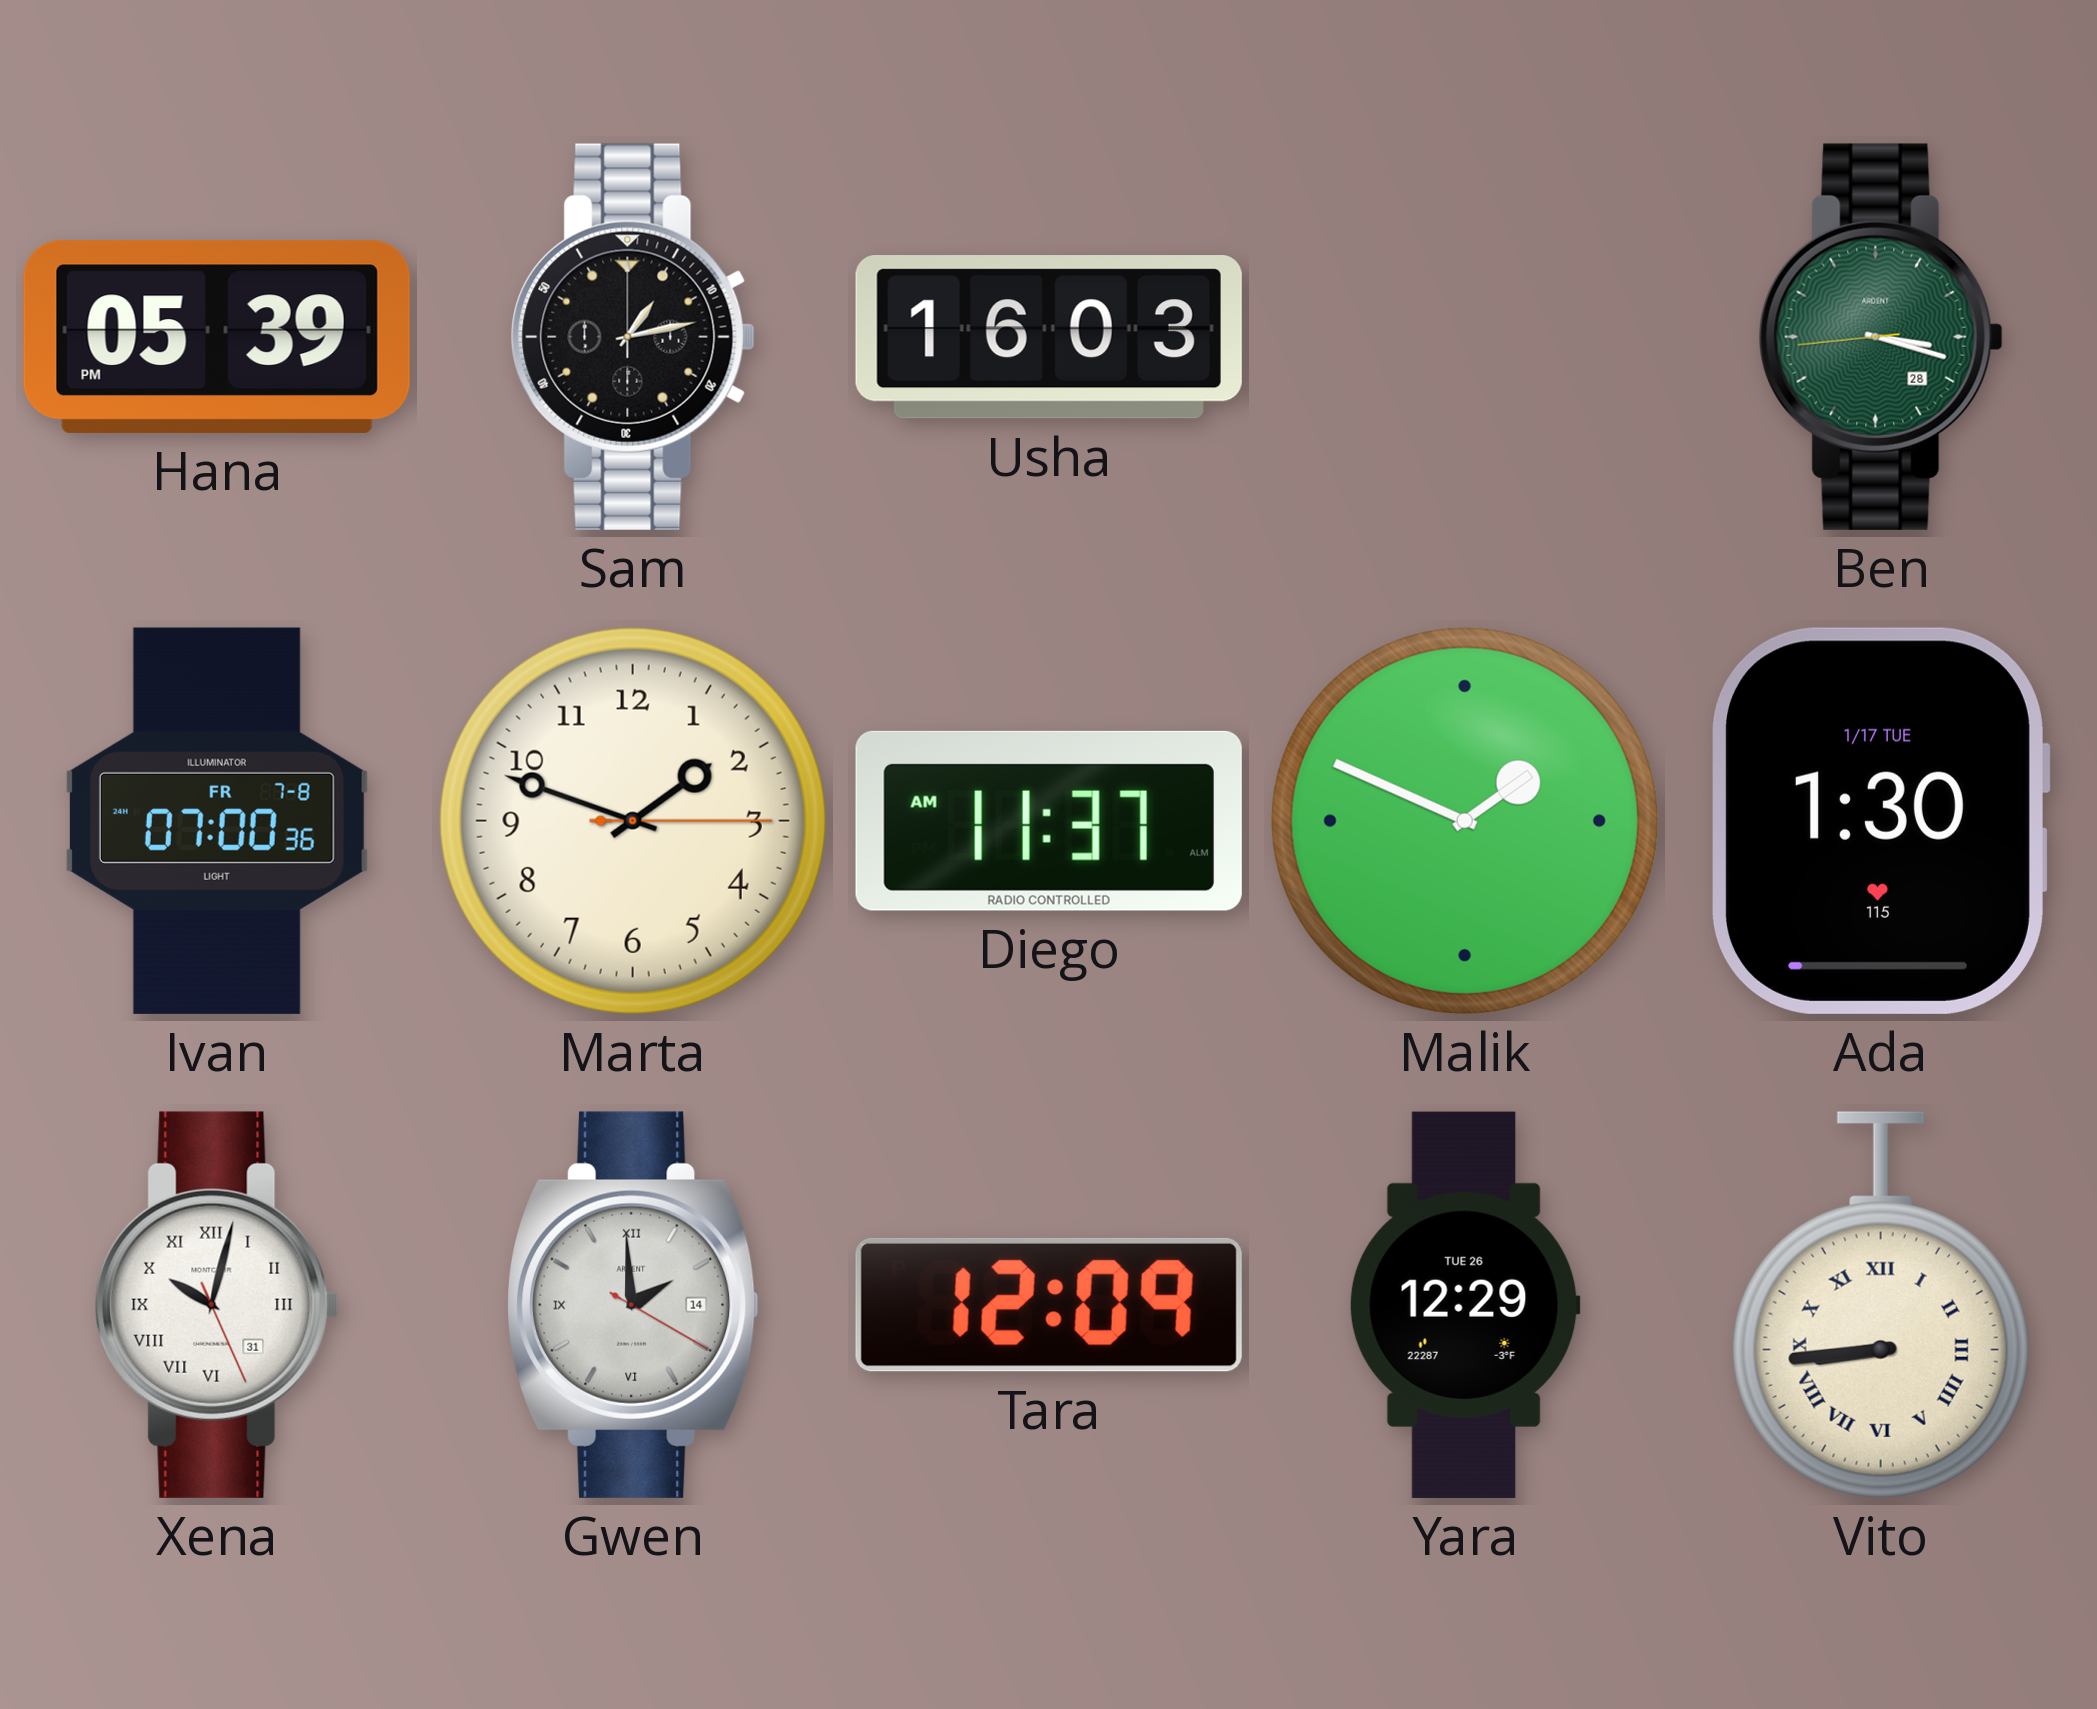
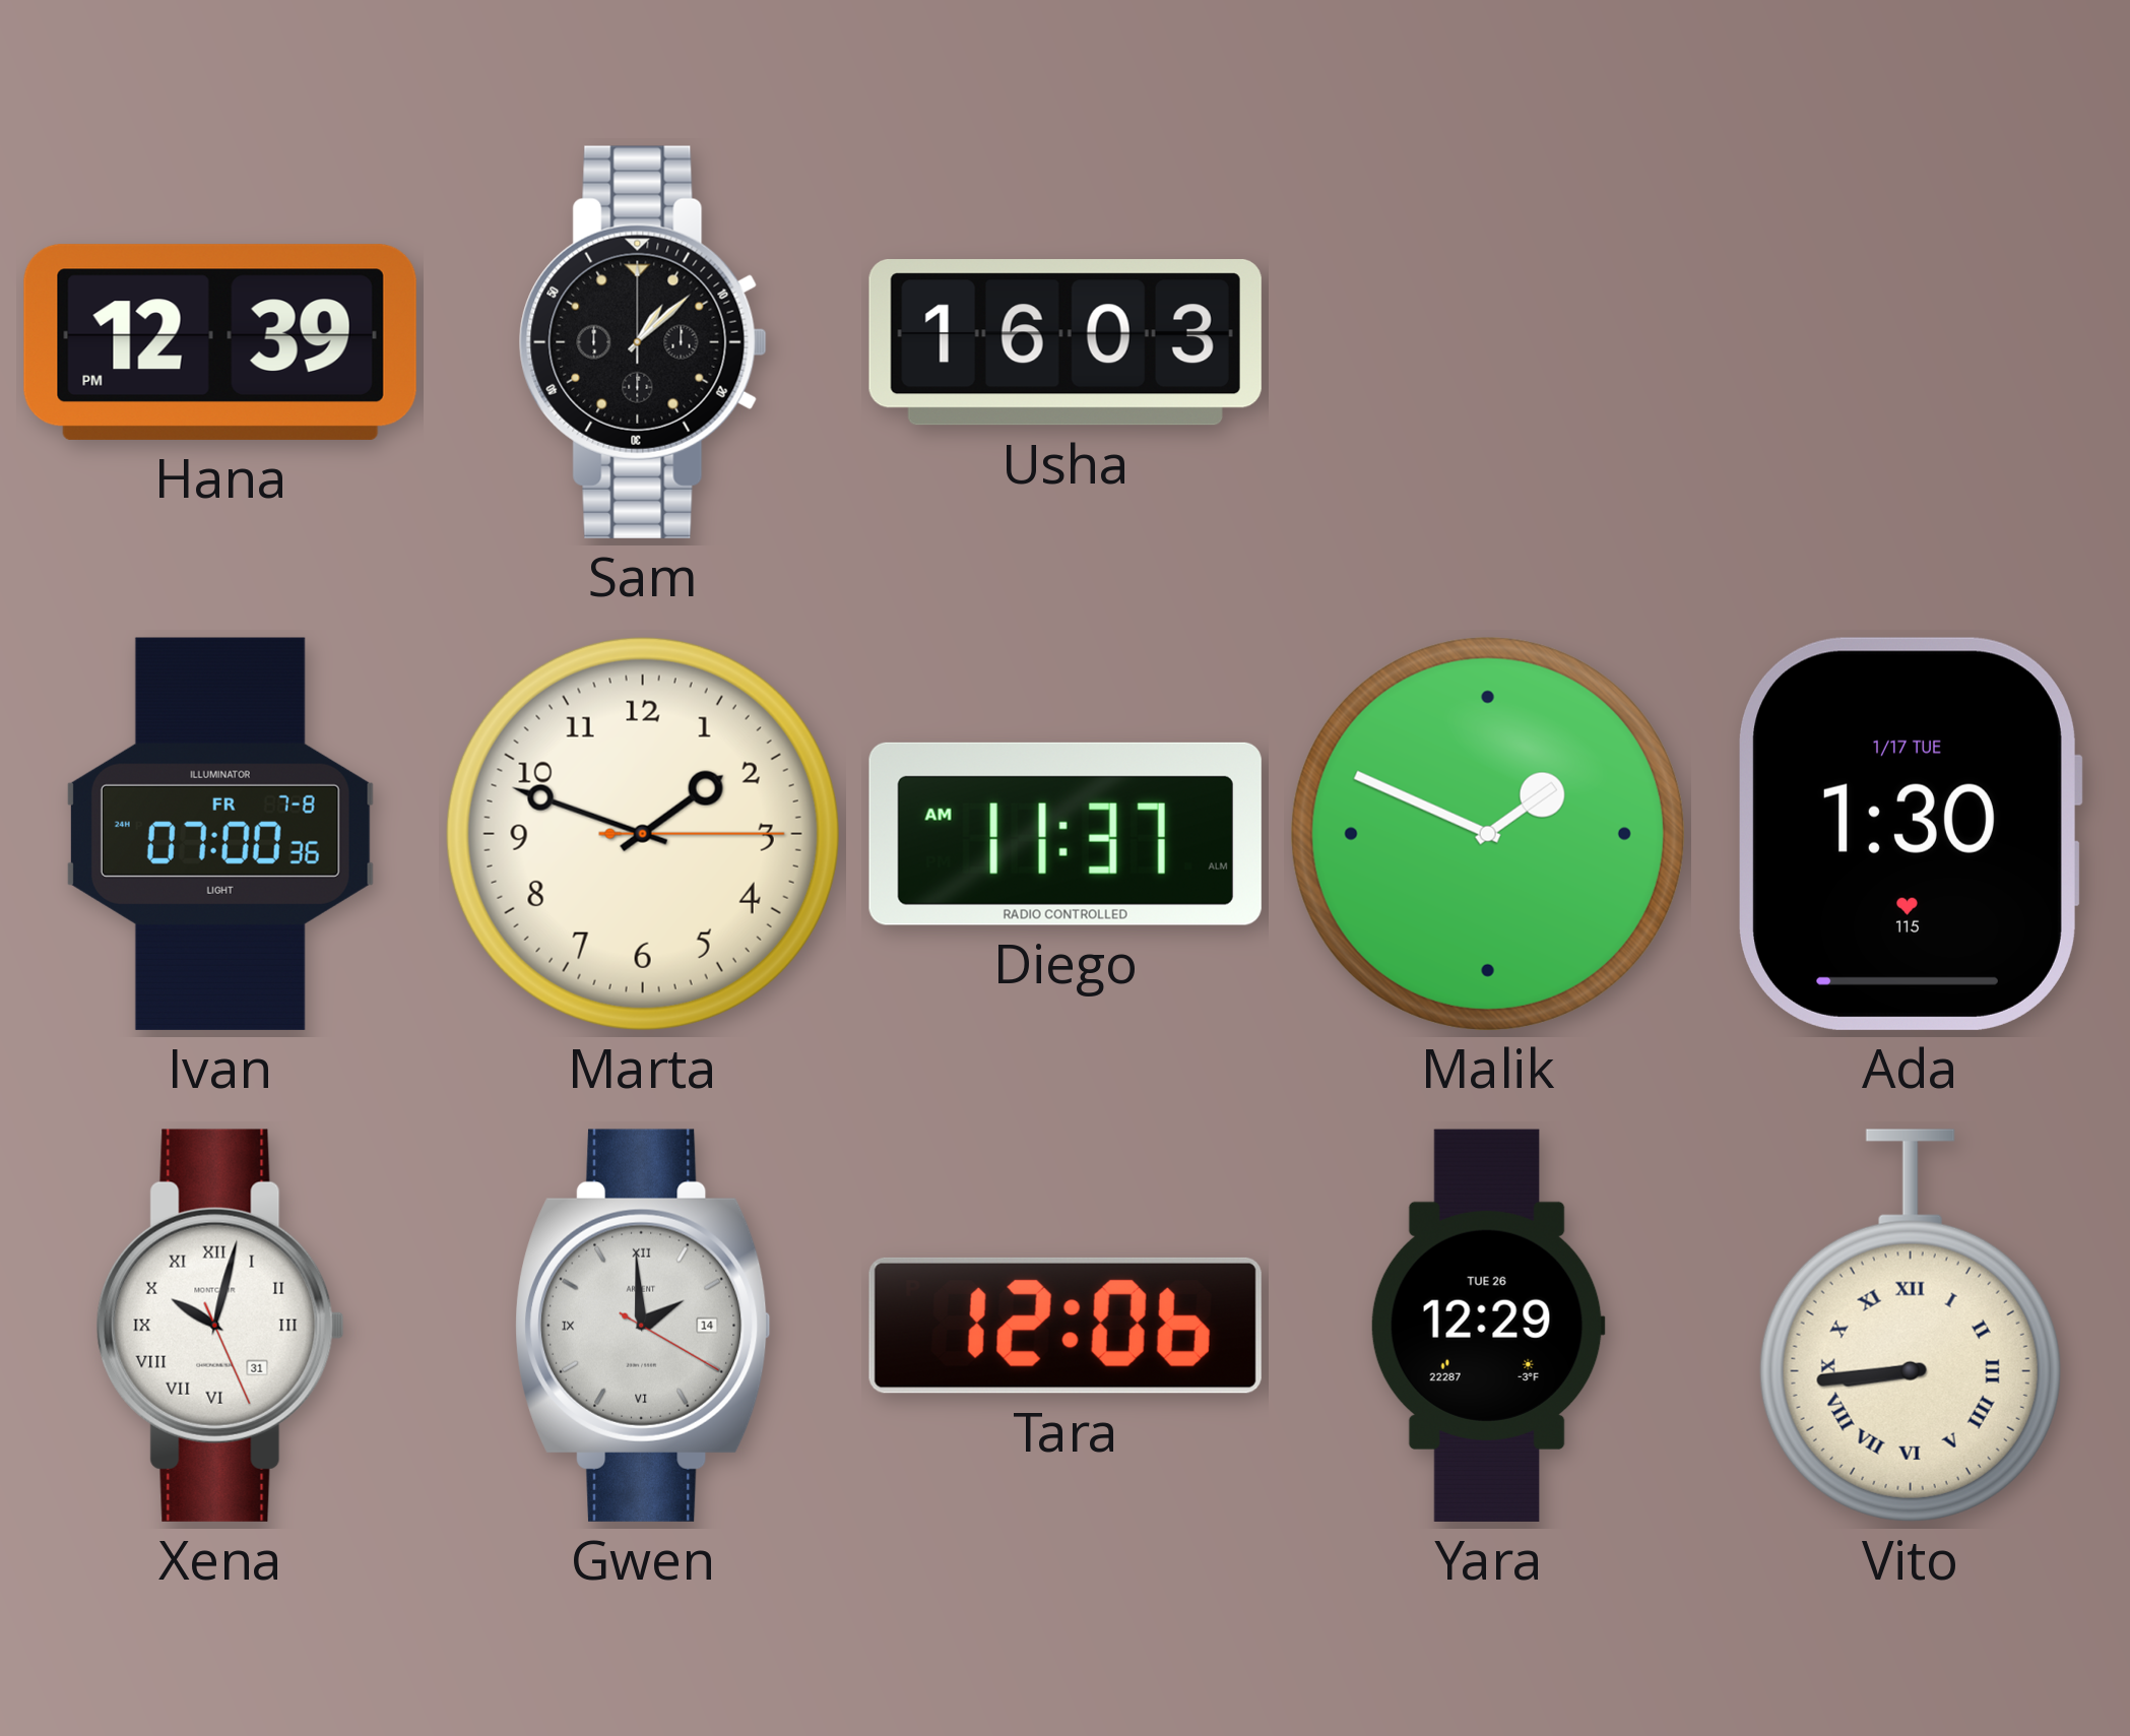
Hana: 05:39 -> 12:39
Sam: 1:13 -> 1:08
Ben: 3:17 -> none
Tara: 12:09 -> 12:06
